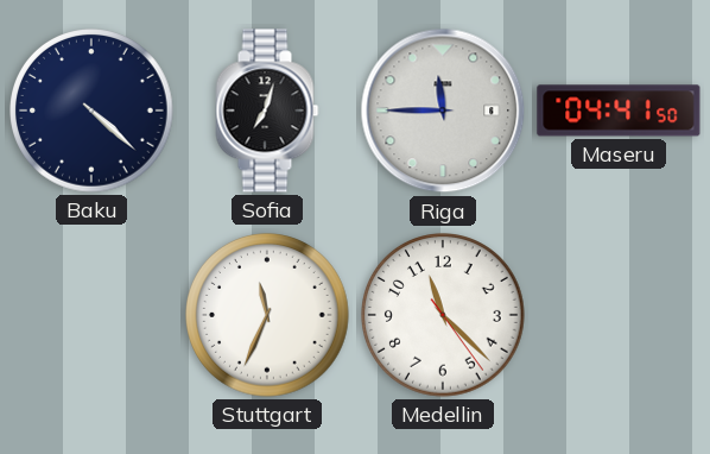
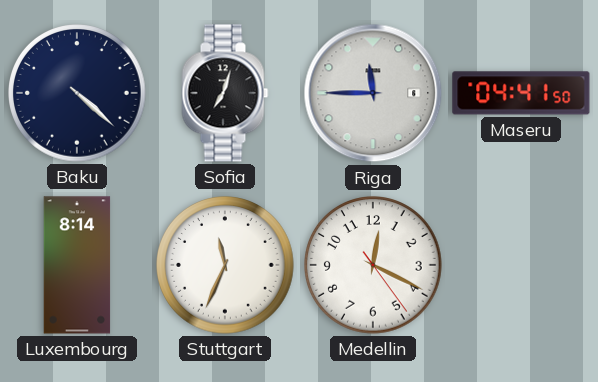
Luxembourg: none -> 8:14
Medellin: 11:22 -> 12:19
